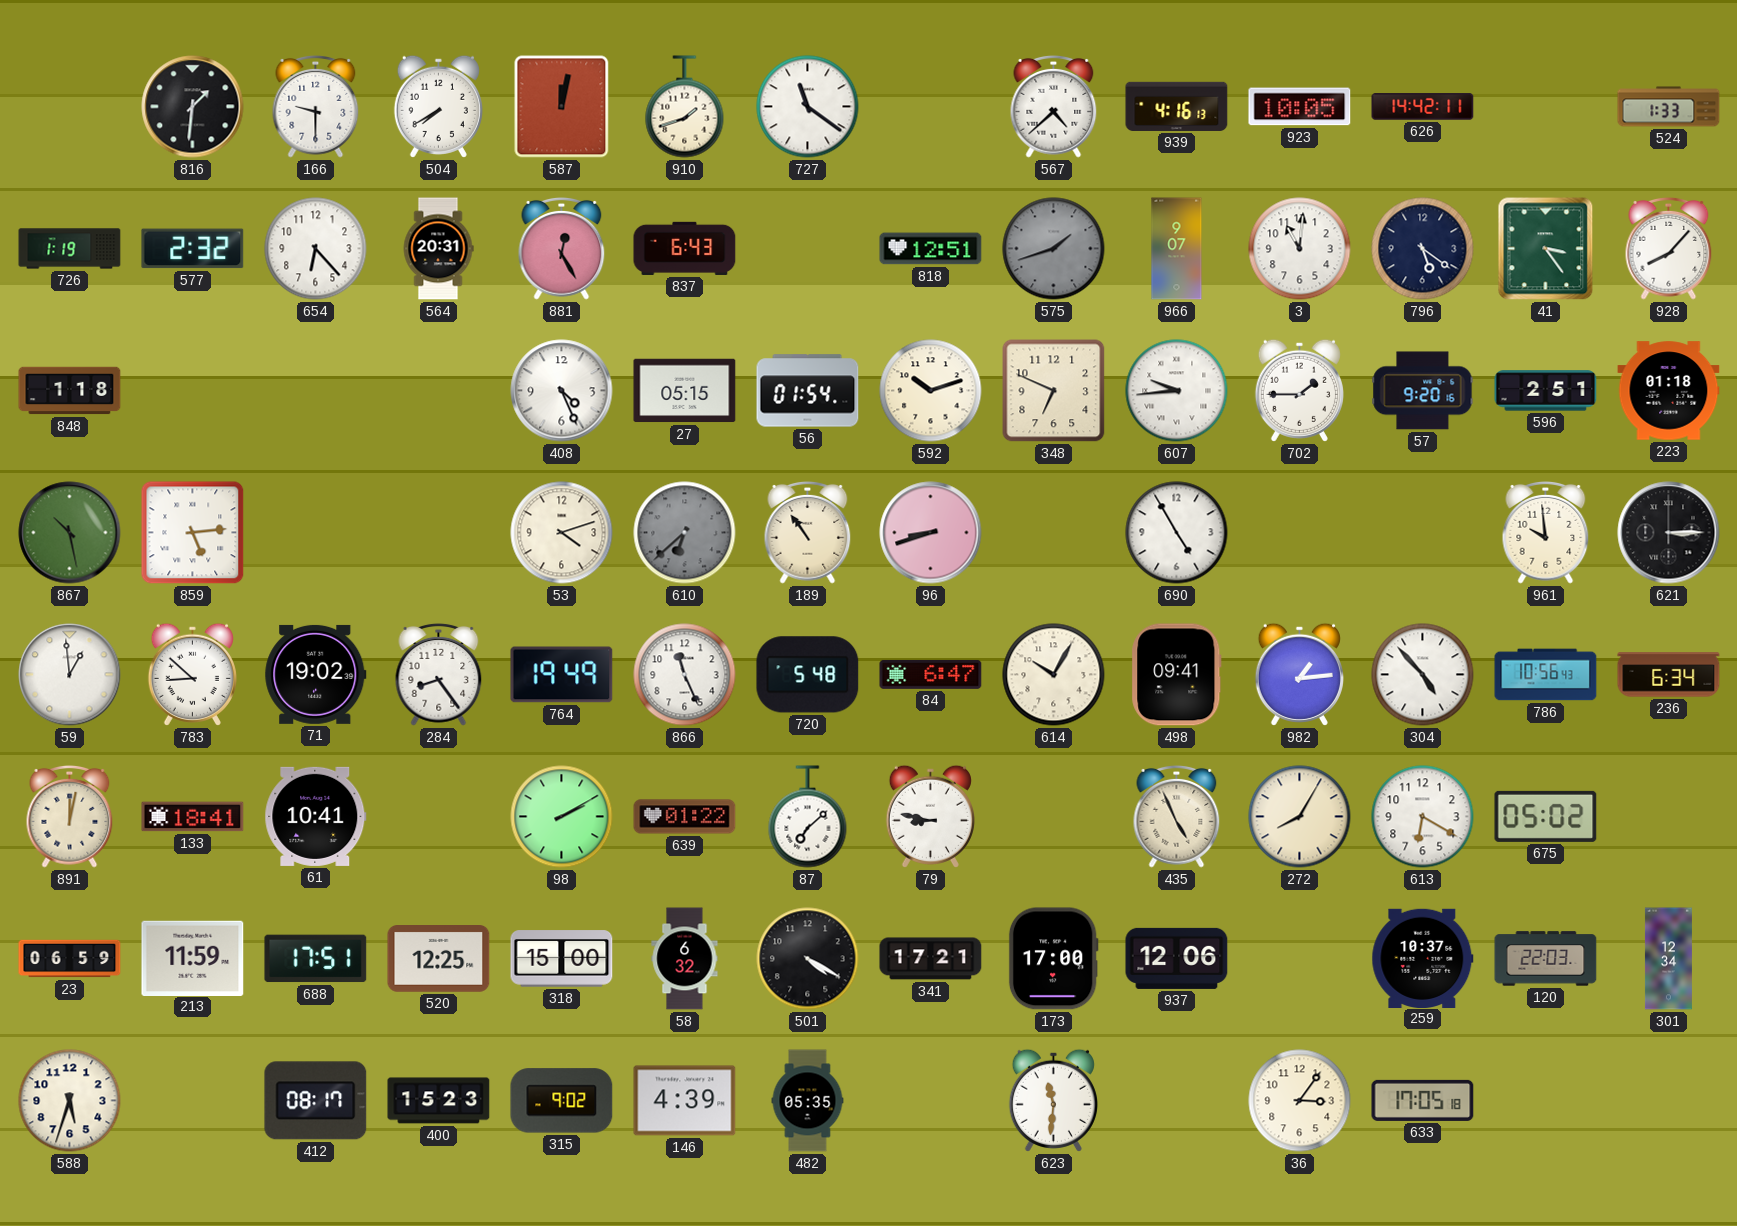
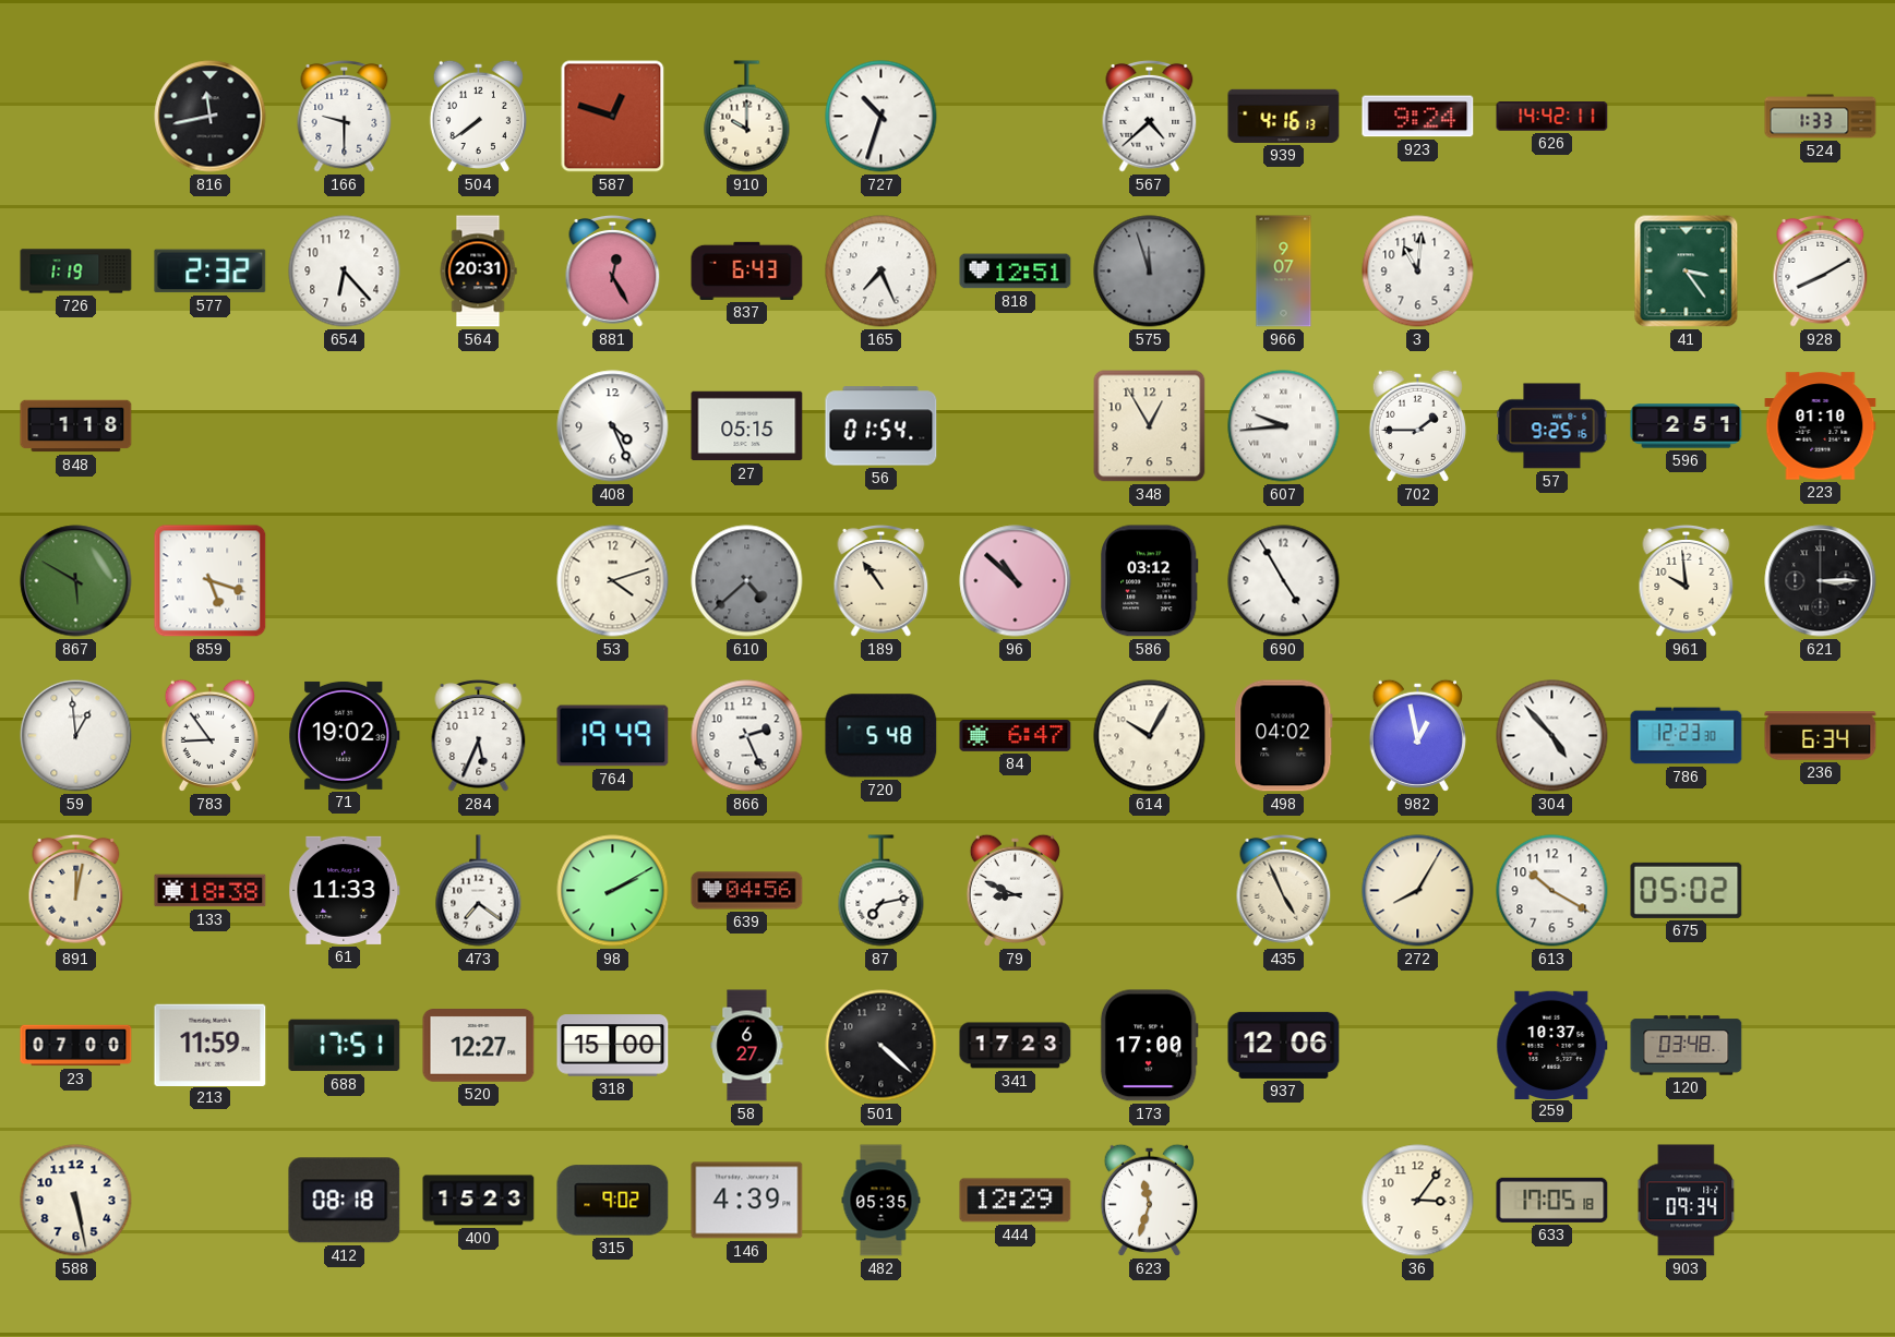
816: 1:31 -> 11:43
504: 7:40 -> 7:39
587: 12:02 -> 12:48
910: 1:42 -> 10:00
727: 11:21 -> 10:33
923: 10:05 -> 9:24
165: none -> 7:26
575: 1:42 -> 11:57
796: 5:21 -> none
928: 8:07 -> 8:10
592: 10:12 -> none
348: 6:49 -> 12:55
57: 9:20 -> 9:25
223: 01:18 -> 01:10
867: 10:28 -> 5:50
859: 5:14 -> 5:18
610: 6:38 -> 4:38
96: 8:42 -> 10:52
586: none -> 03:12
783: 8:52 -> 8:54
284: 8:24 -> 5:34
866: 11:26 -> 2:26
498: 09:41 -> 04:02
982: 1:14 -> 12:58
786: 10:56 -> 12:23
133: 18:41 -> 18:38
61: 10:41 -> 11:33
473: none -> 7:21
639: 01:22 -> 04:56
87: 7:08 -> 7:13
79: 8:47 -> 8:49
613: 6:20 -> 10:20
23: 06:59 -> 07:00
520: 12:25 -> 12:27
58: 6:32 -> 6:27
501: 4:20 -> 4:22
341: 17:21 -> 17:23
120: 22:03 -> 03:48
301: 12:34 -> none
588: 5:33 -> 5:28
412: 08:17 -> 08:18
444: none -> 12:29
623: 11:31 -> 11:33
903: none -> 09:34
